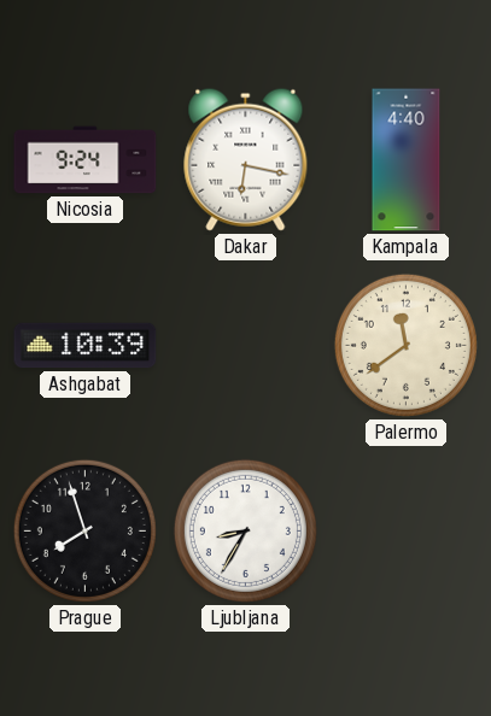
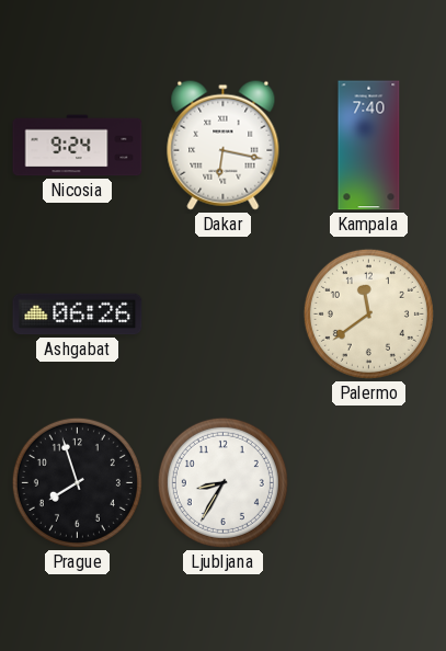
Kampala: 4:40 -> 7:40
Ashgabat: 10:39 -> 06:26
